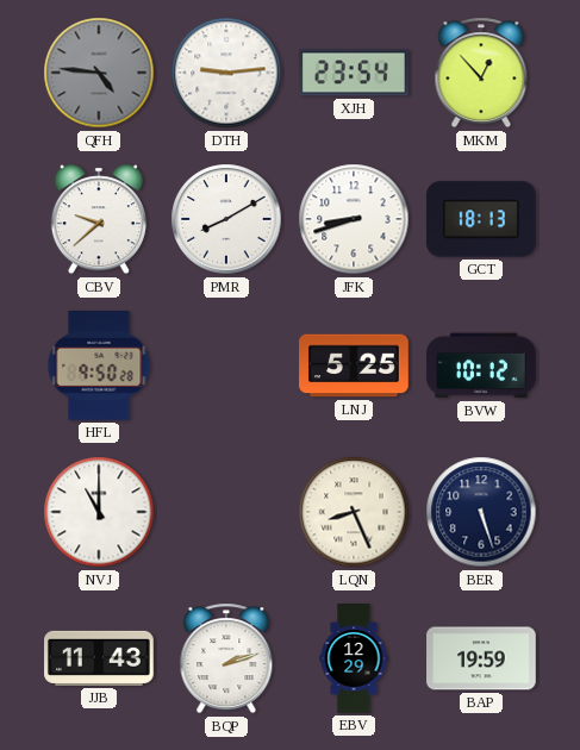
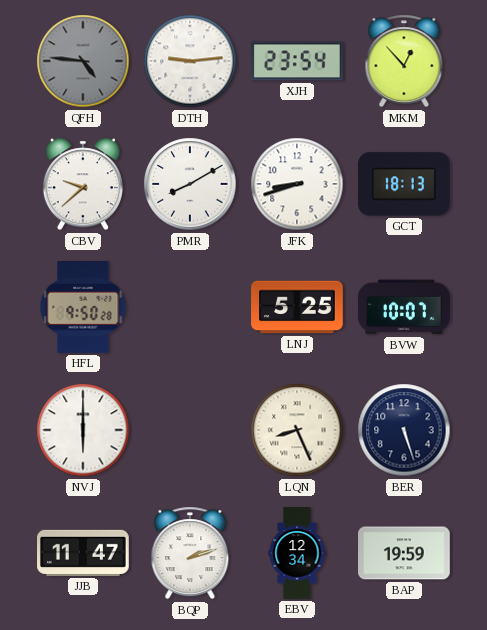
BVW: 10:12 -> 10:07
NVJ: 11:00 -> 6:00
JJB: 11:43 -> 11:47
EBV: 12:29 -> 12:34
